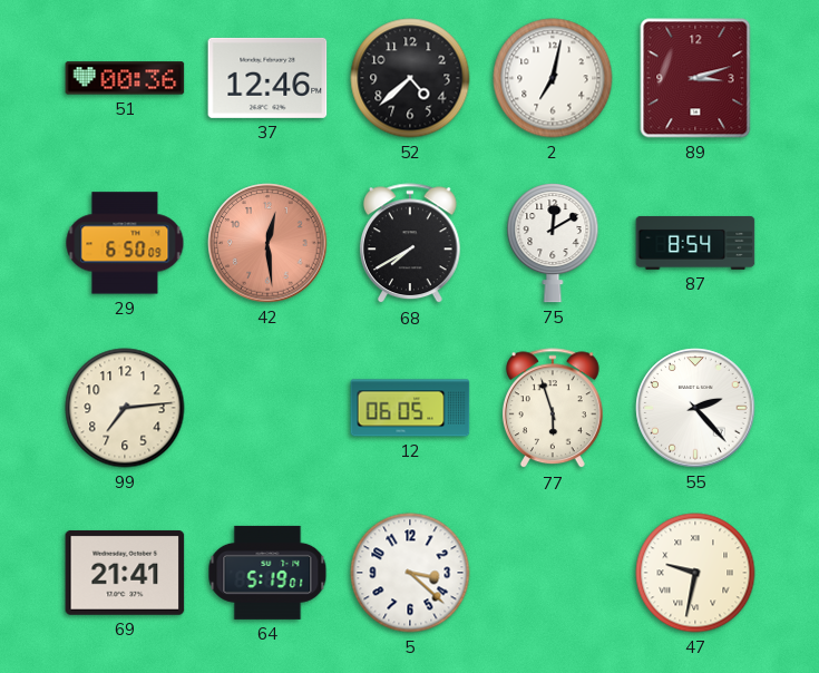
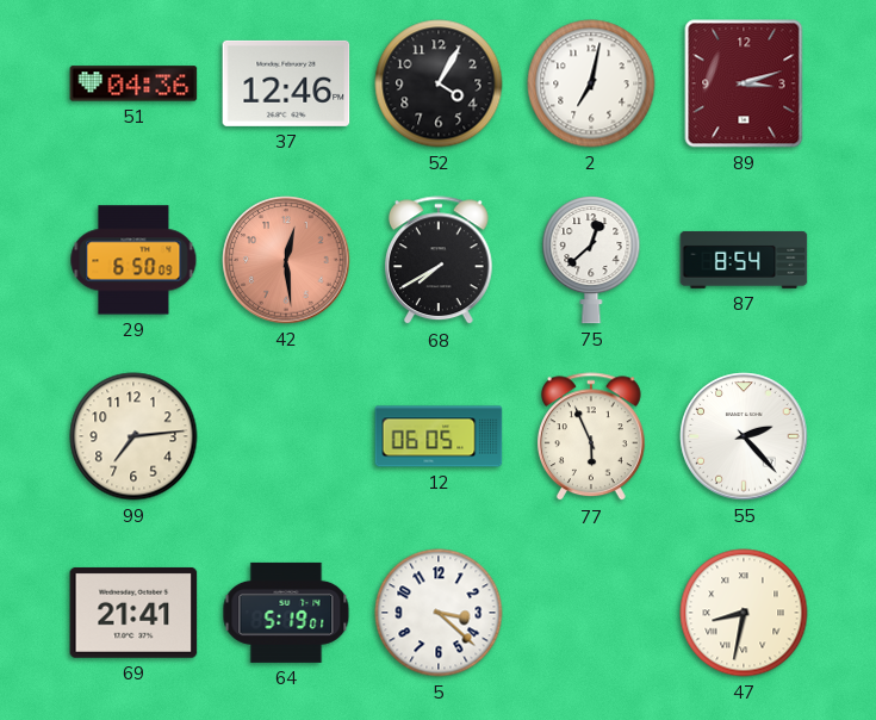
51: 00:36 -> 04:36
52: 4:38 -> 4:05
75: 12:10 -> 12:38
77: 5:57 -> 5:56
47: 9:32 -> 8:32
